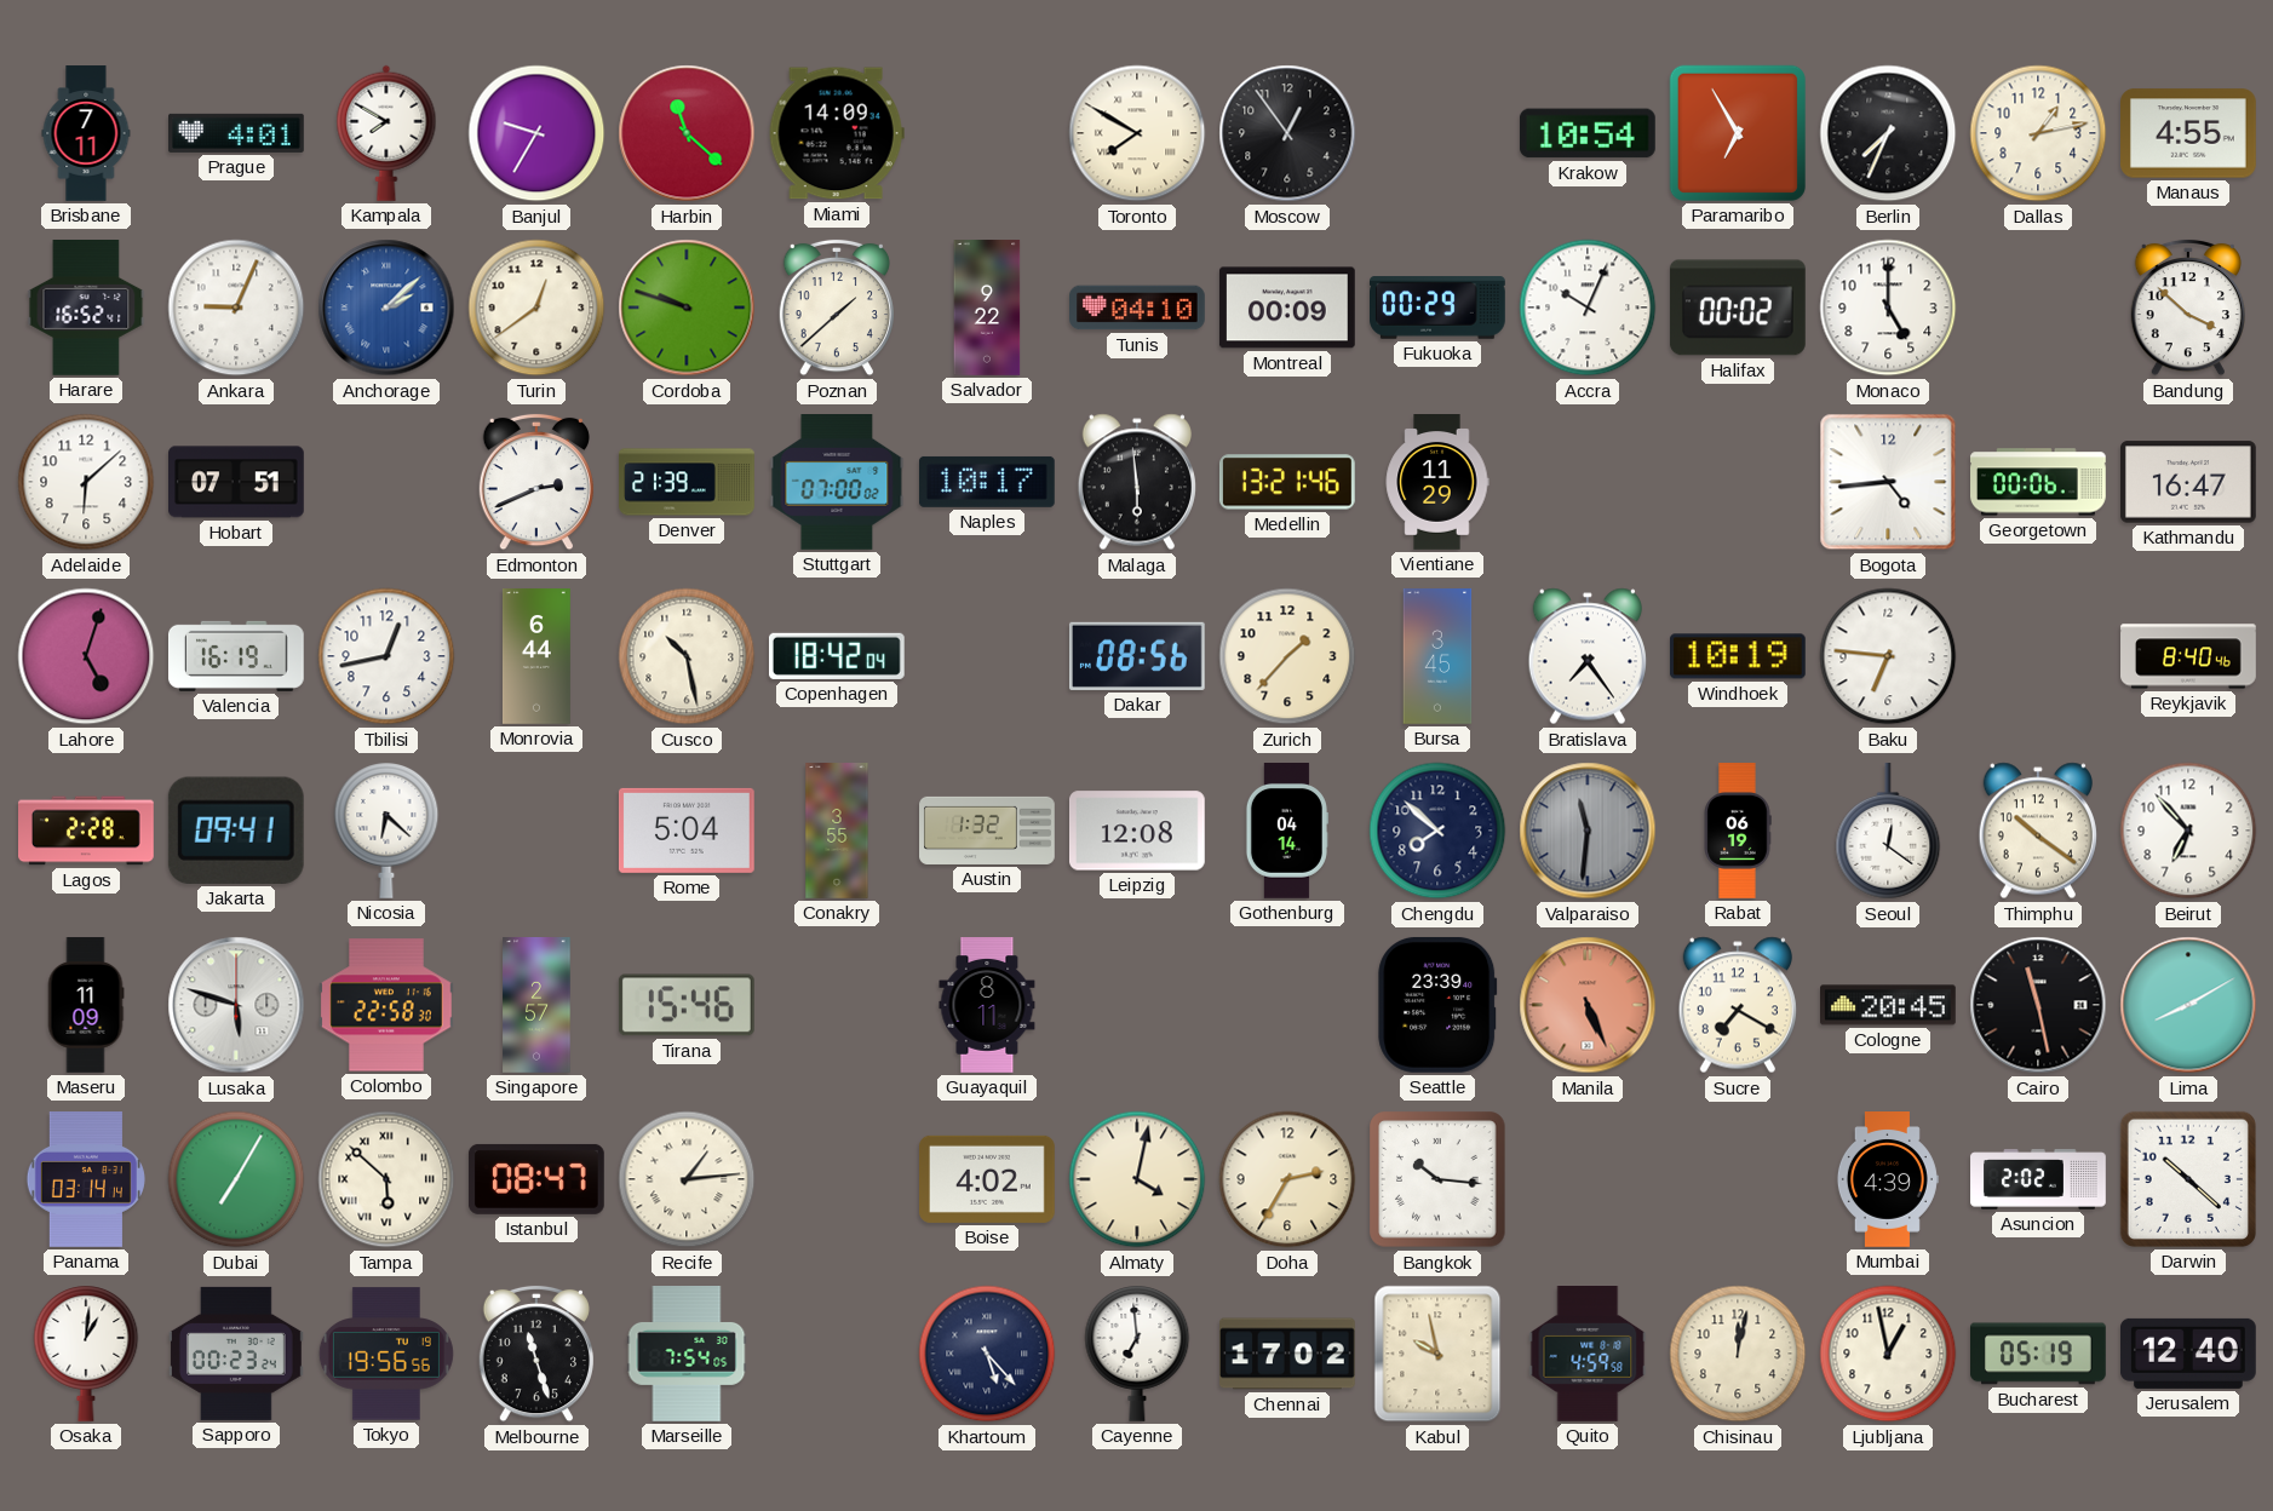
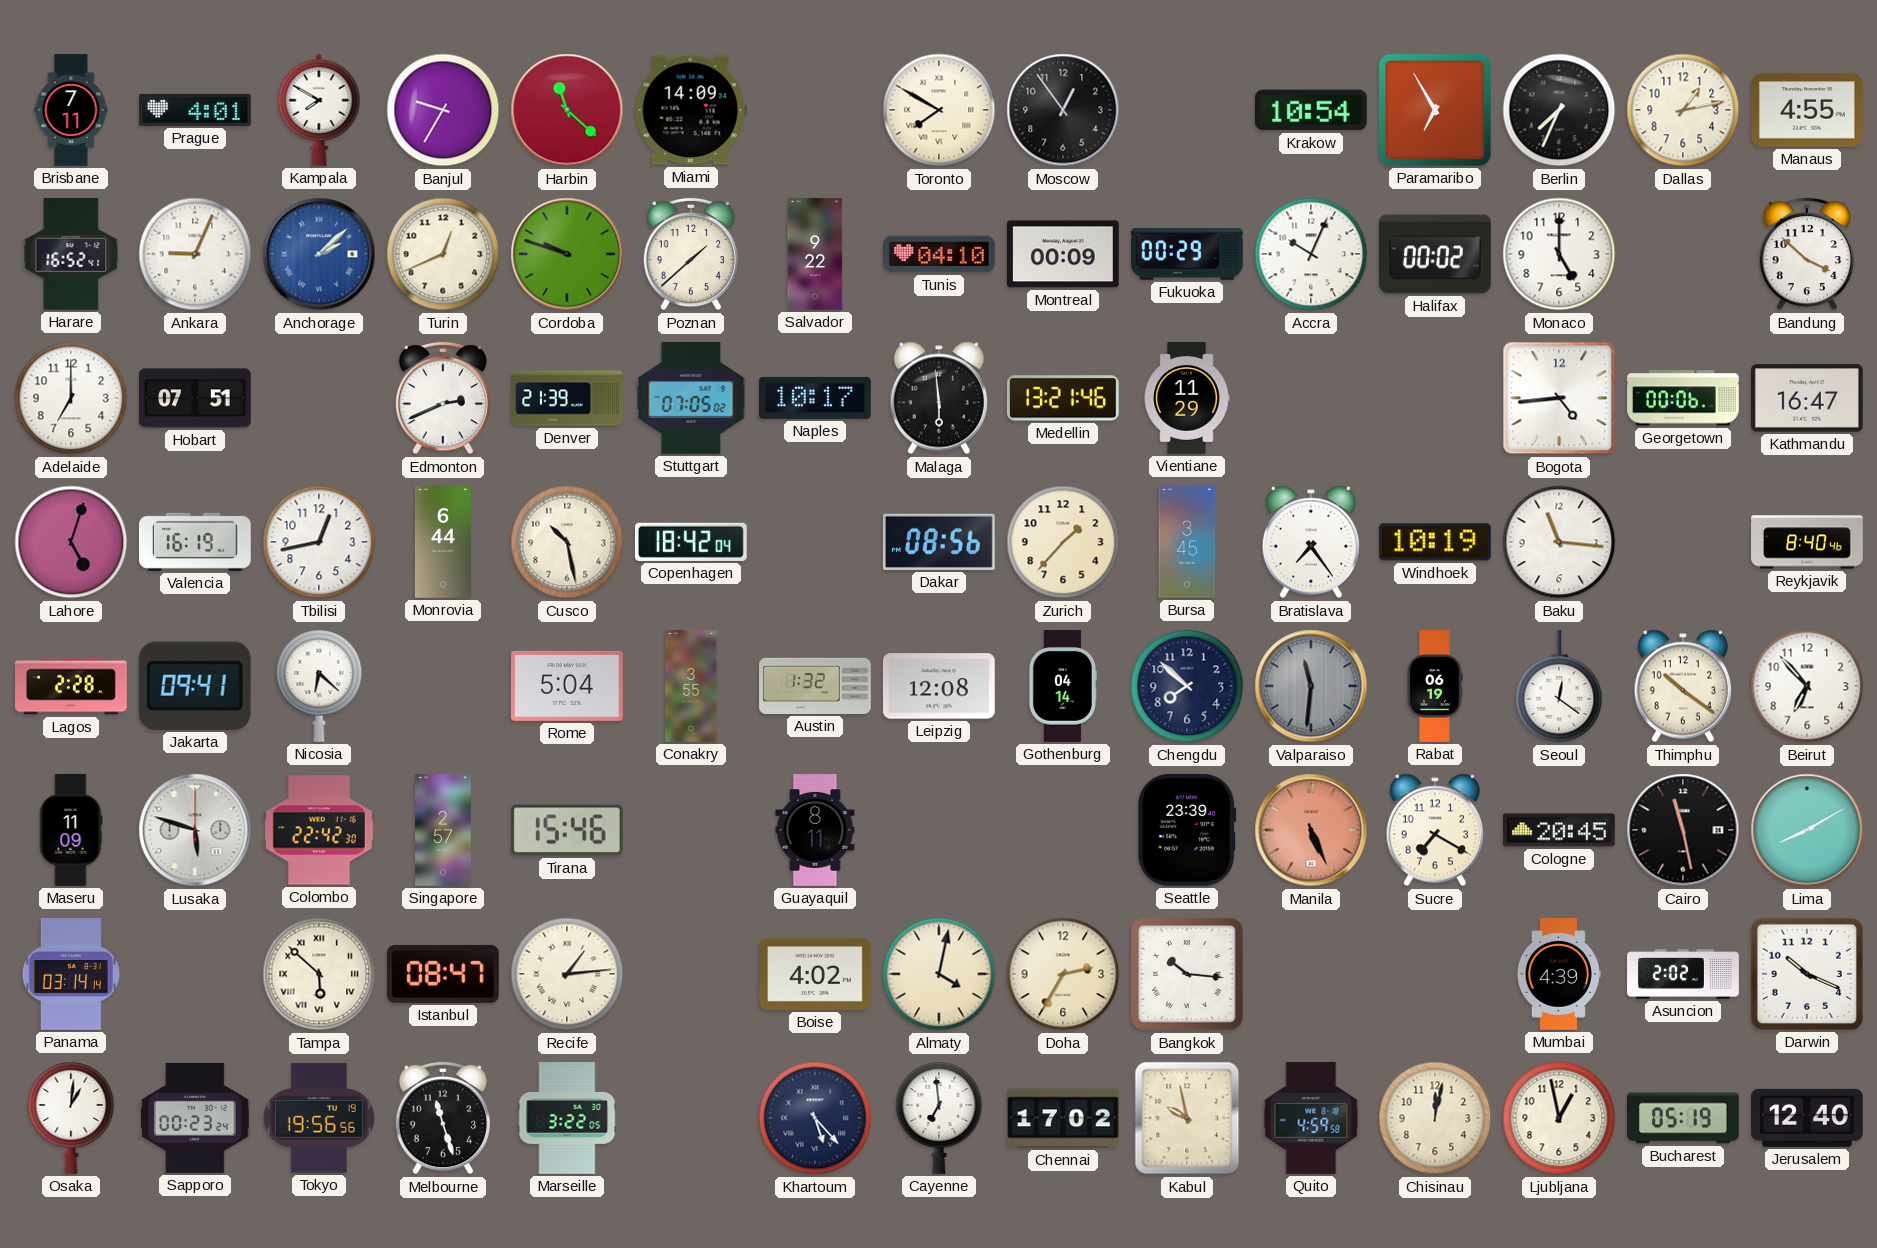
Turin: 12:39 -> 12:41
Adelaide: 6:08 -> 7:00
Stuttgart: 07:00 -> 07:05
Baku: 6:46 -> 11:16
Colombo: 22:58 -> 22:42
Dubai: 7:05 -> none
Darwin: 10:22 -> 10:19
Marseille: 7:54 -> 3:22
